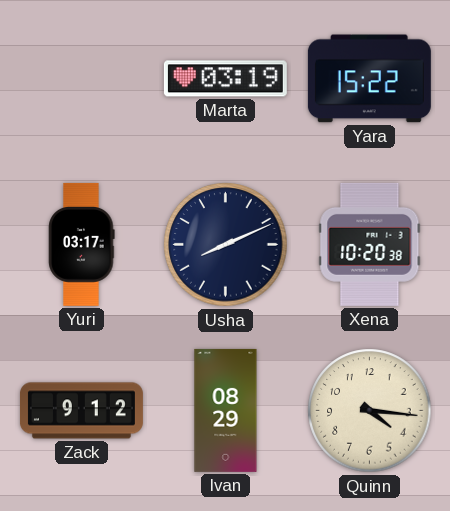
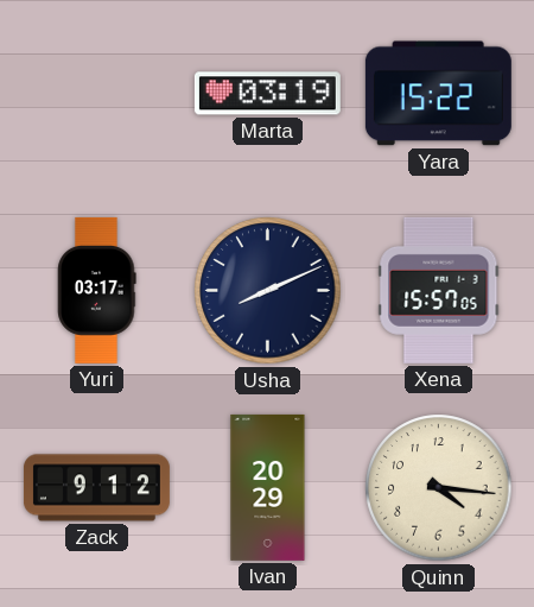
Xena: 10:20 -> 15:57
Ivan: 08:29 -> 20:29
